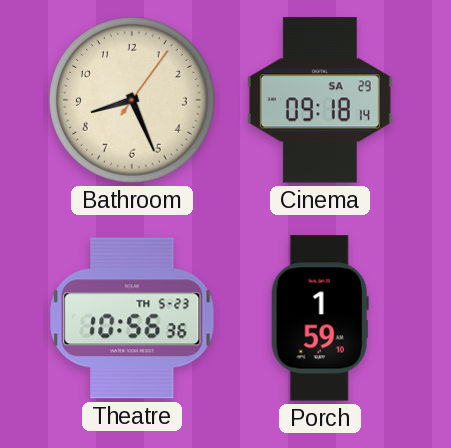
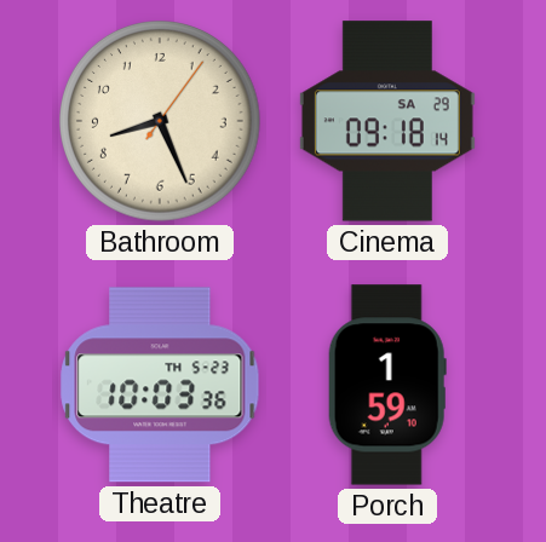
Theatre: 10:56 -> 10:03
